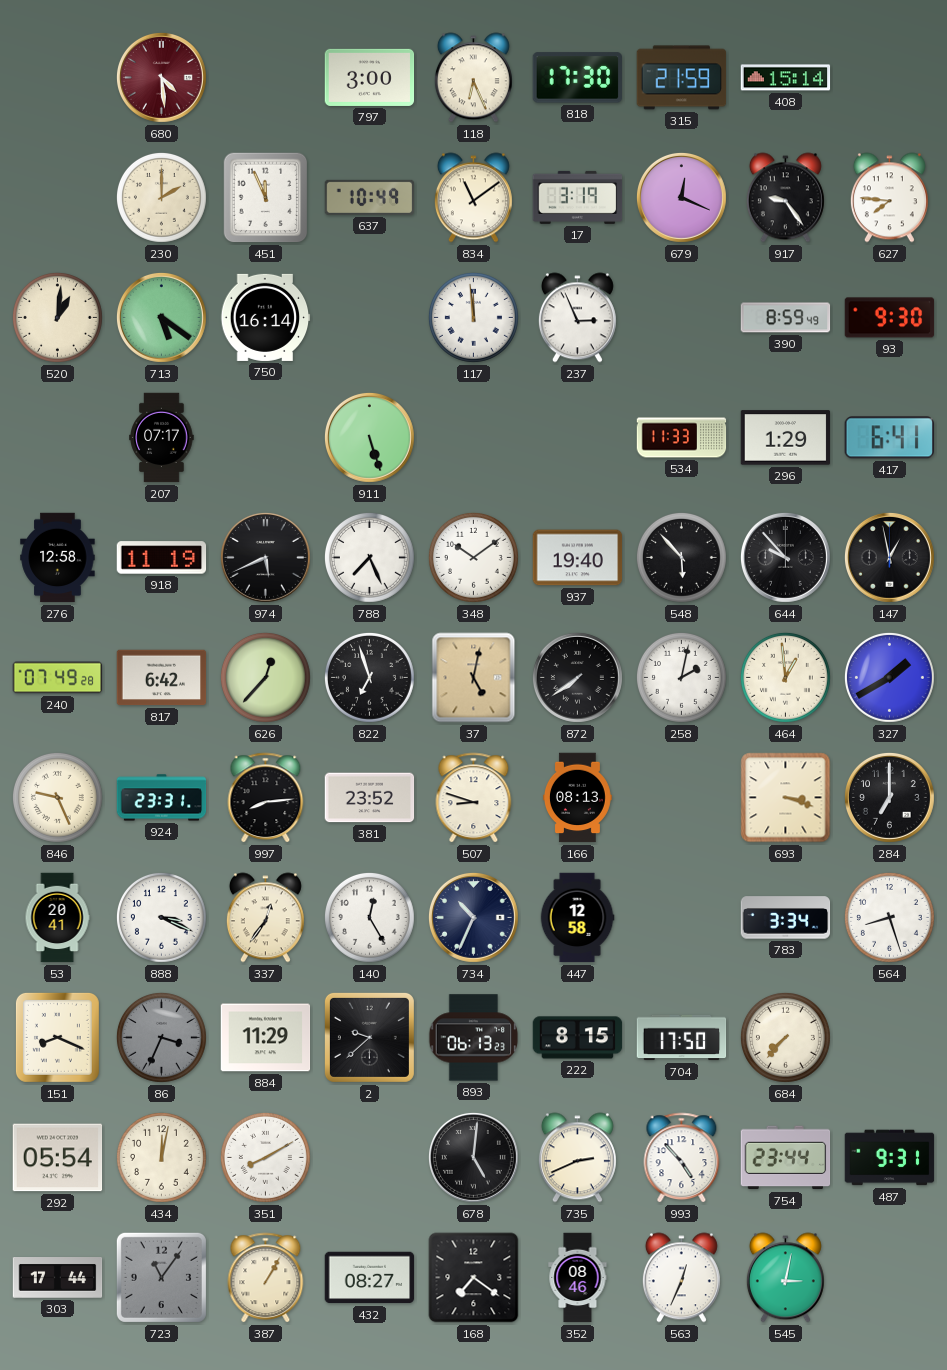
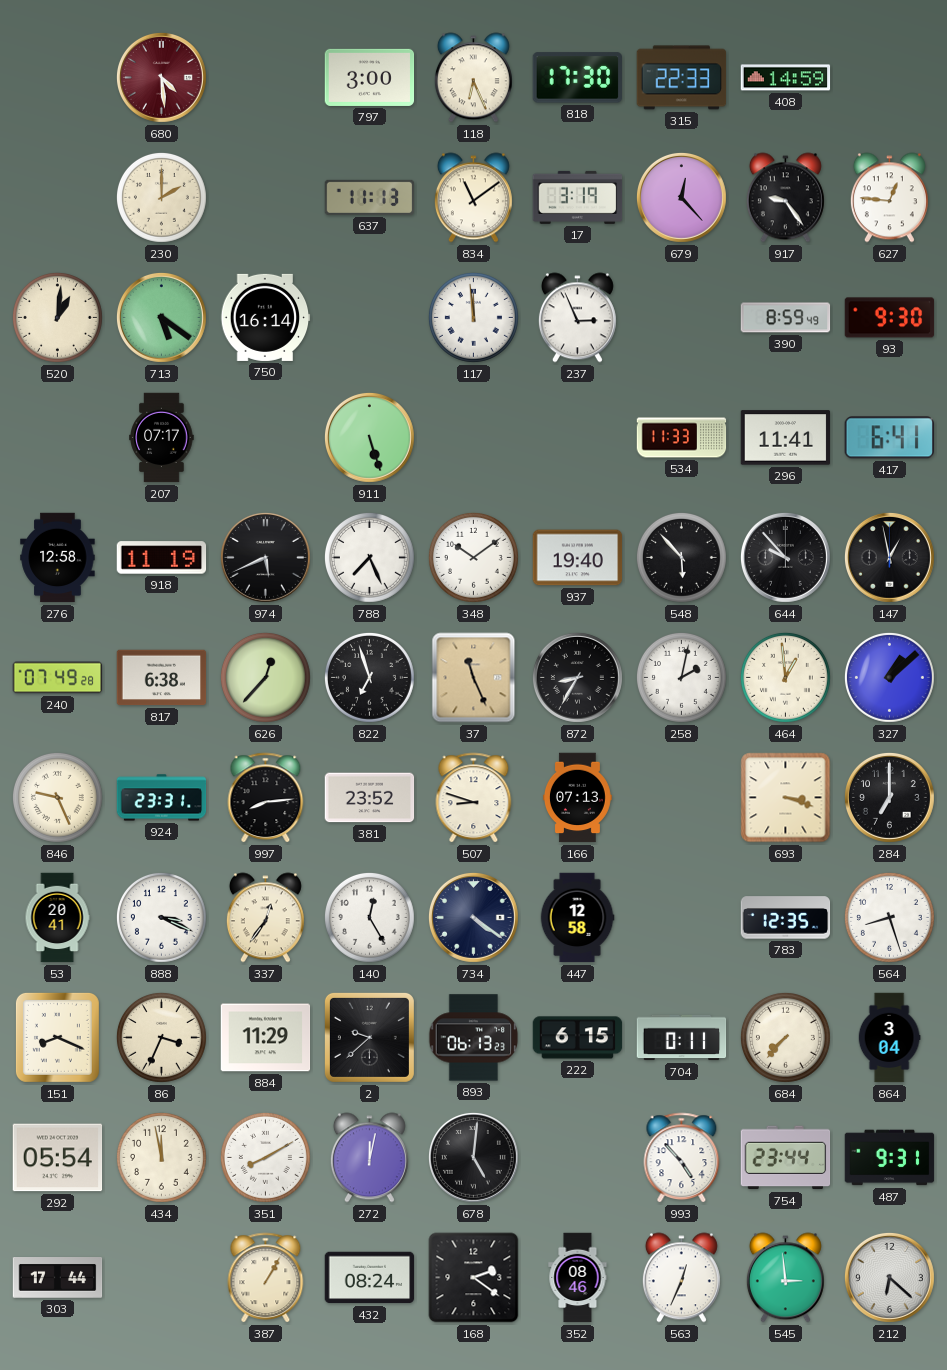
315: 21:59 -> 22:33
408: 15:14 -> 14:59
451: 11:56 -> none
637: 10:49 -> 11:13
679: 12:19 -> 12:23
627: 7:46 -> 12:46
296: 1:29 -> 11:41
817: 6:42 -> 6:38
37: 5:02 -> 11:26
872: 7:39 -> 8:35
327: 1:40 -> 1:08
166: 08:13 -> 07:13
734: 10:34 -> 4:21
783: 3:34 -> 12:35
86 dial: grey -> cream
222: 8:15 -> 6:15
704: 17:50 -> 0:11
864: none -> 3:04
434: 12:02 -> 11:58
272: none -> 12:02
735: 2:41 -> none
723: 11:06 -> none
432: 08:27 -> 08:24
168: 7:21 -> 2:21
545: 3:02 -> 2:59
212: none -> 6:22
